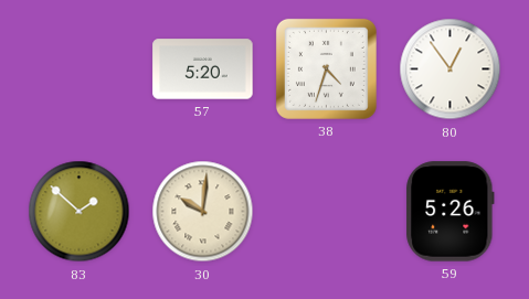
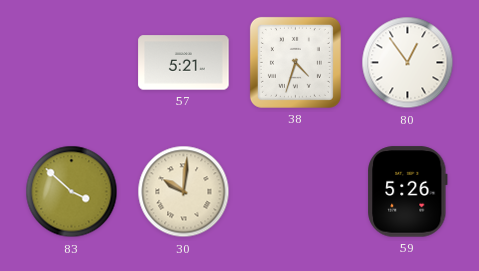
57: 5:20 -> 5:21
83: 1:52 -> 3:52
